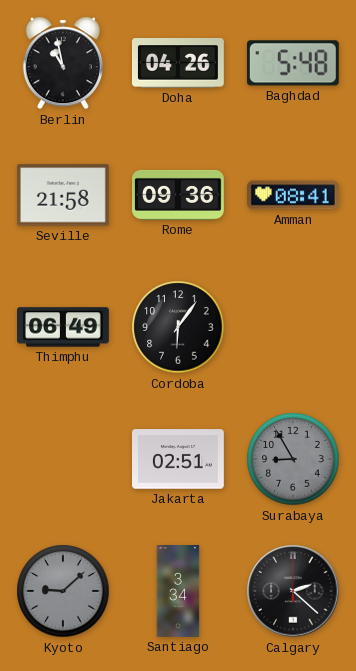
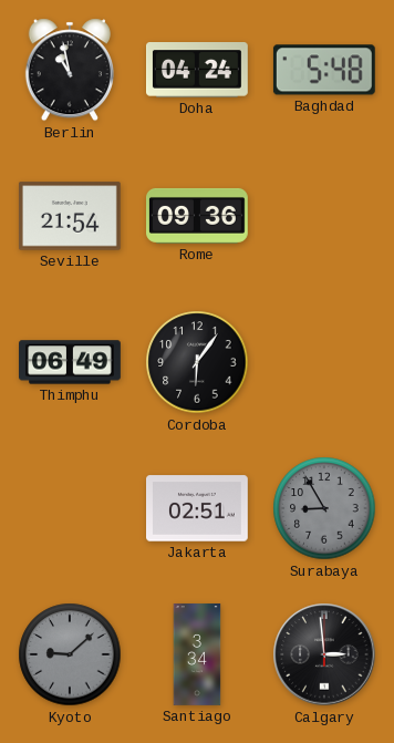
Doha: 04:26 -> 04:24
Seville: 21:58 -> 21:54
Amman: 08:41 -> none
Calgary: 2:22 -> 2:59
